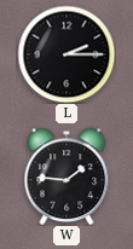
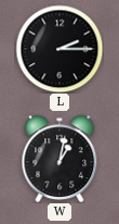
W: 1:46 -> 1:02
